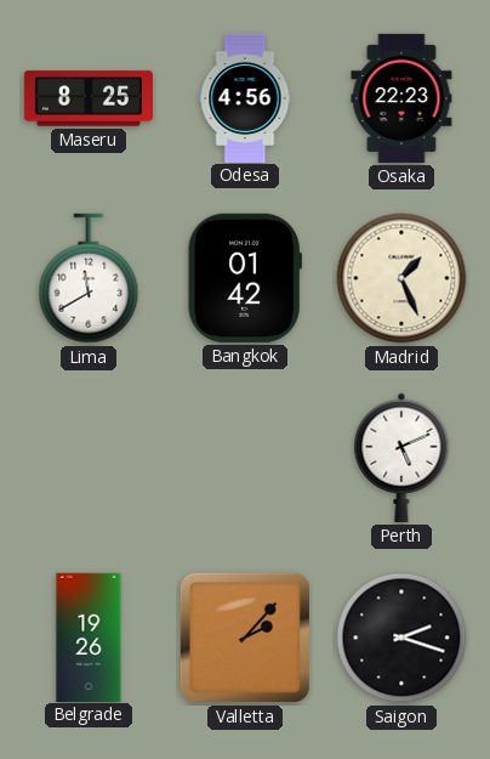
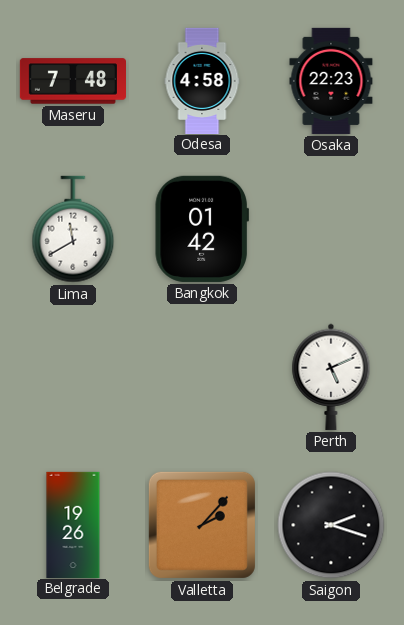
Maseru: 8:25 -> 7:48
Odesa: 4:56 -> 4:58
Madrid: 1:26 -> none
